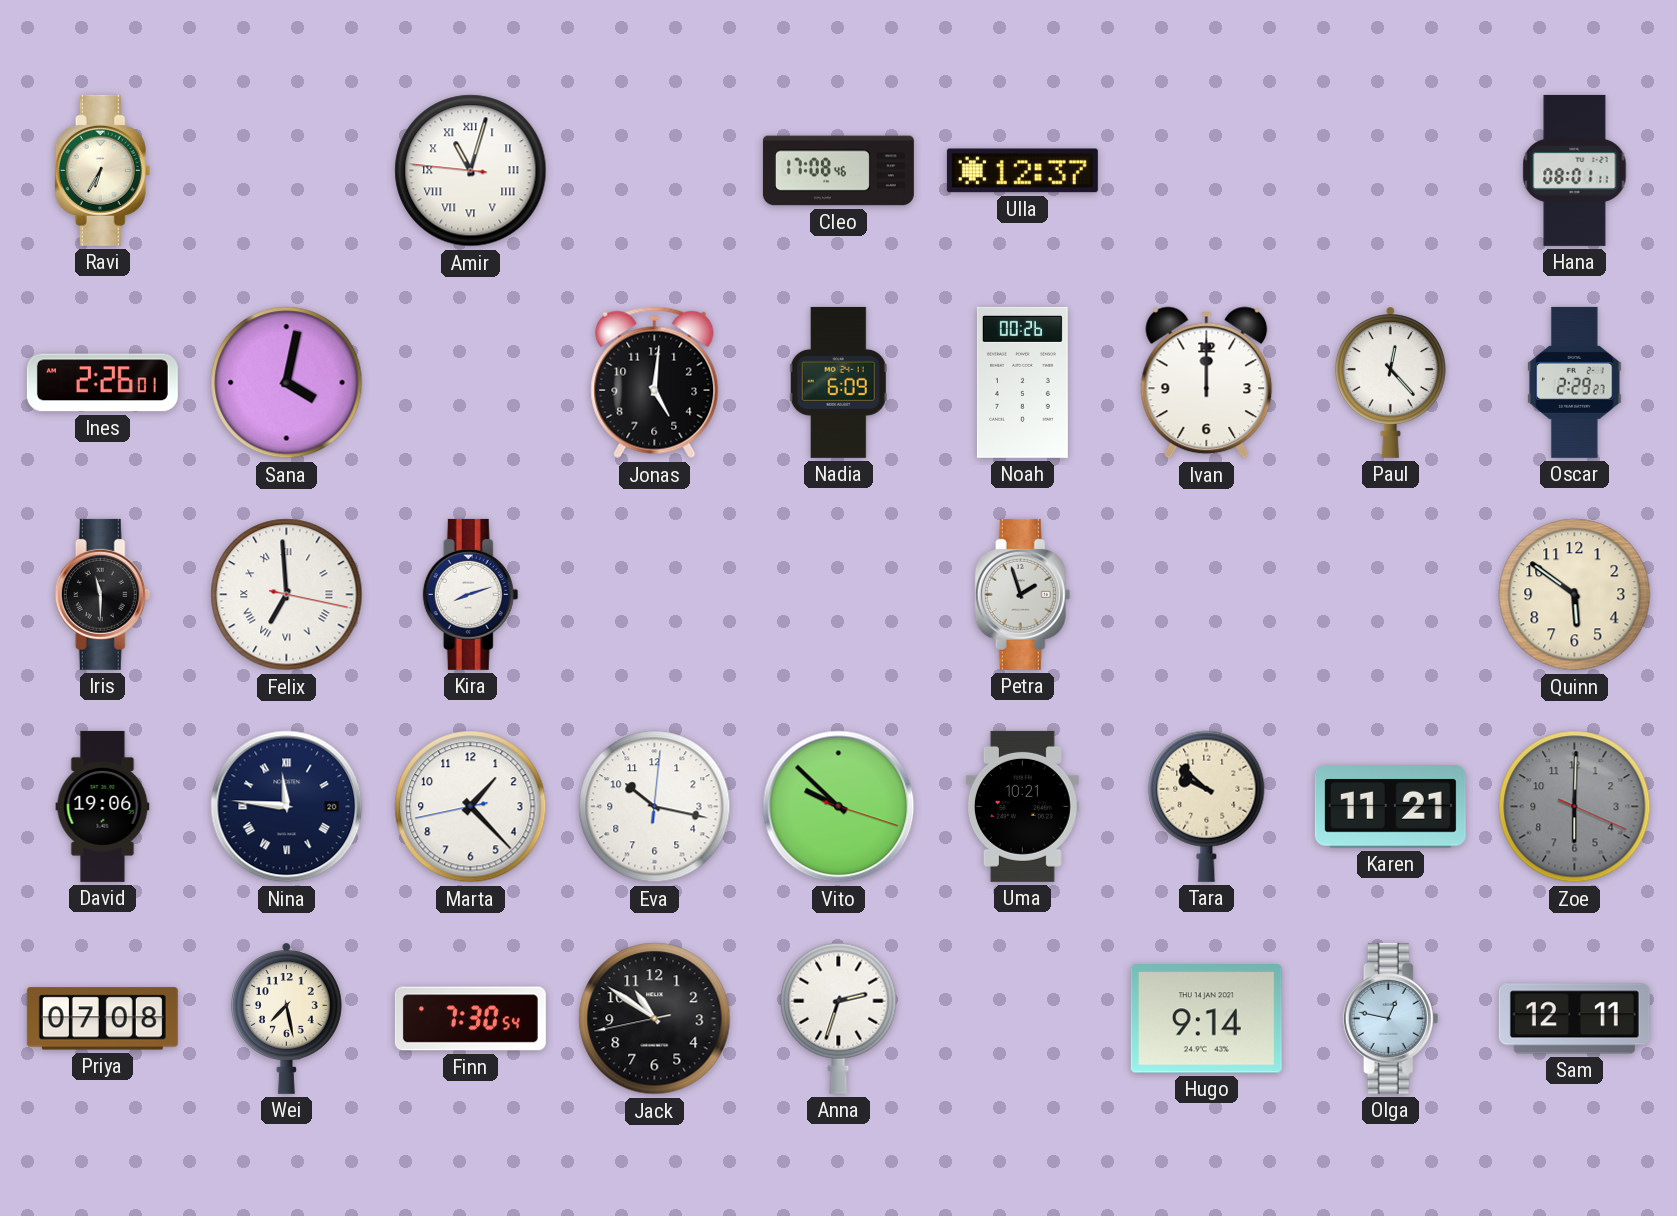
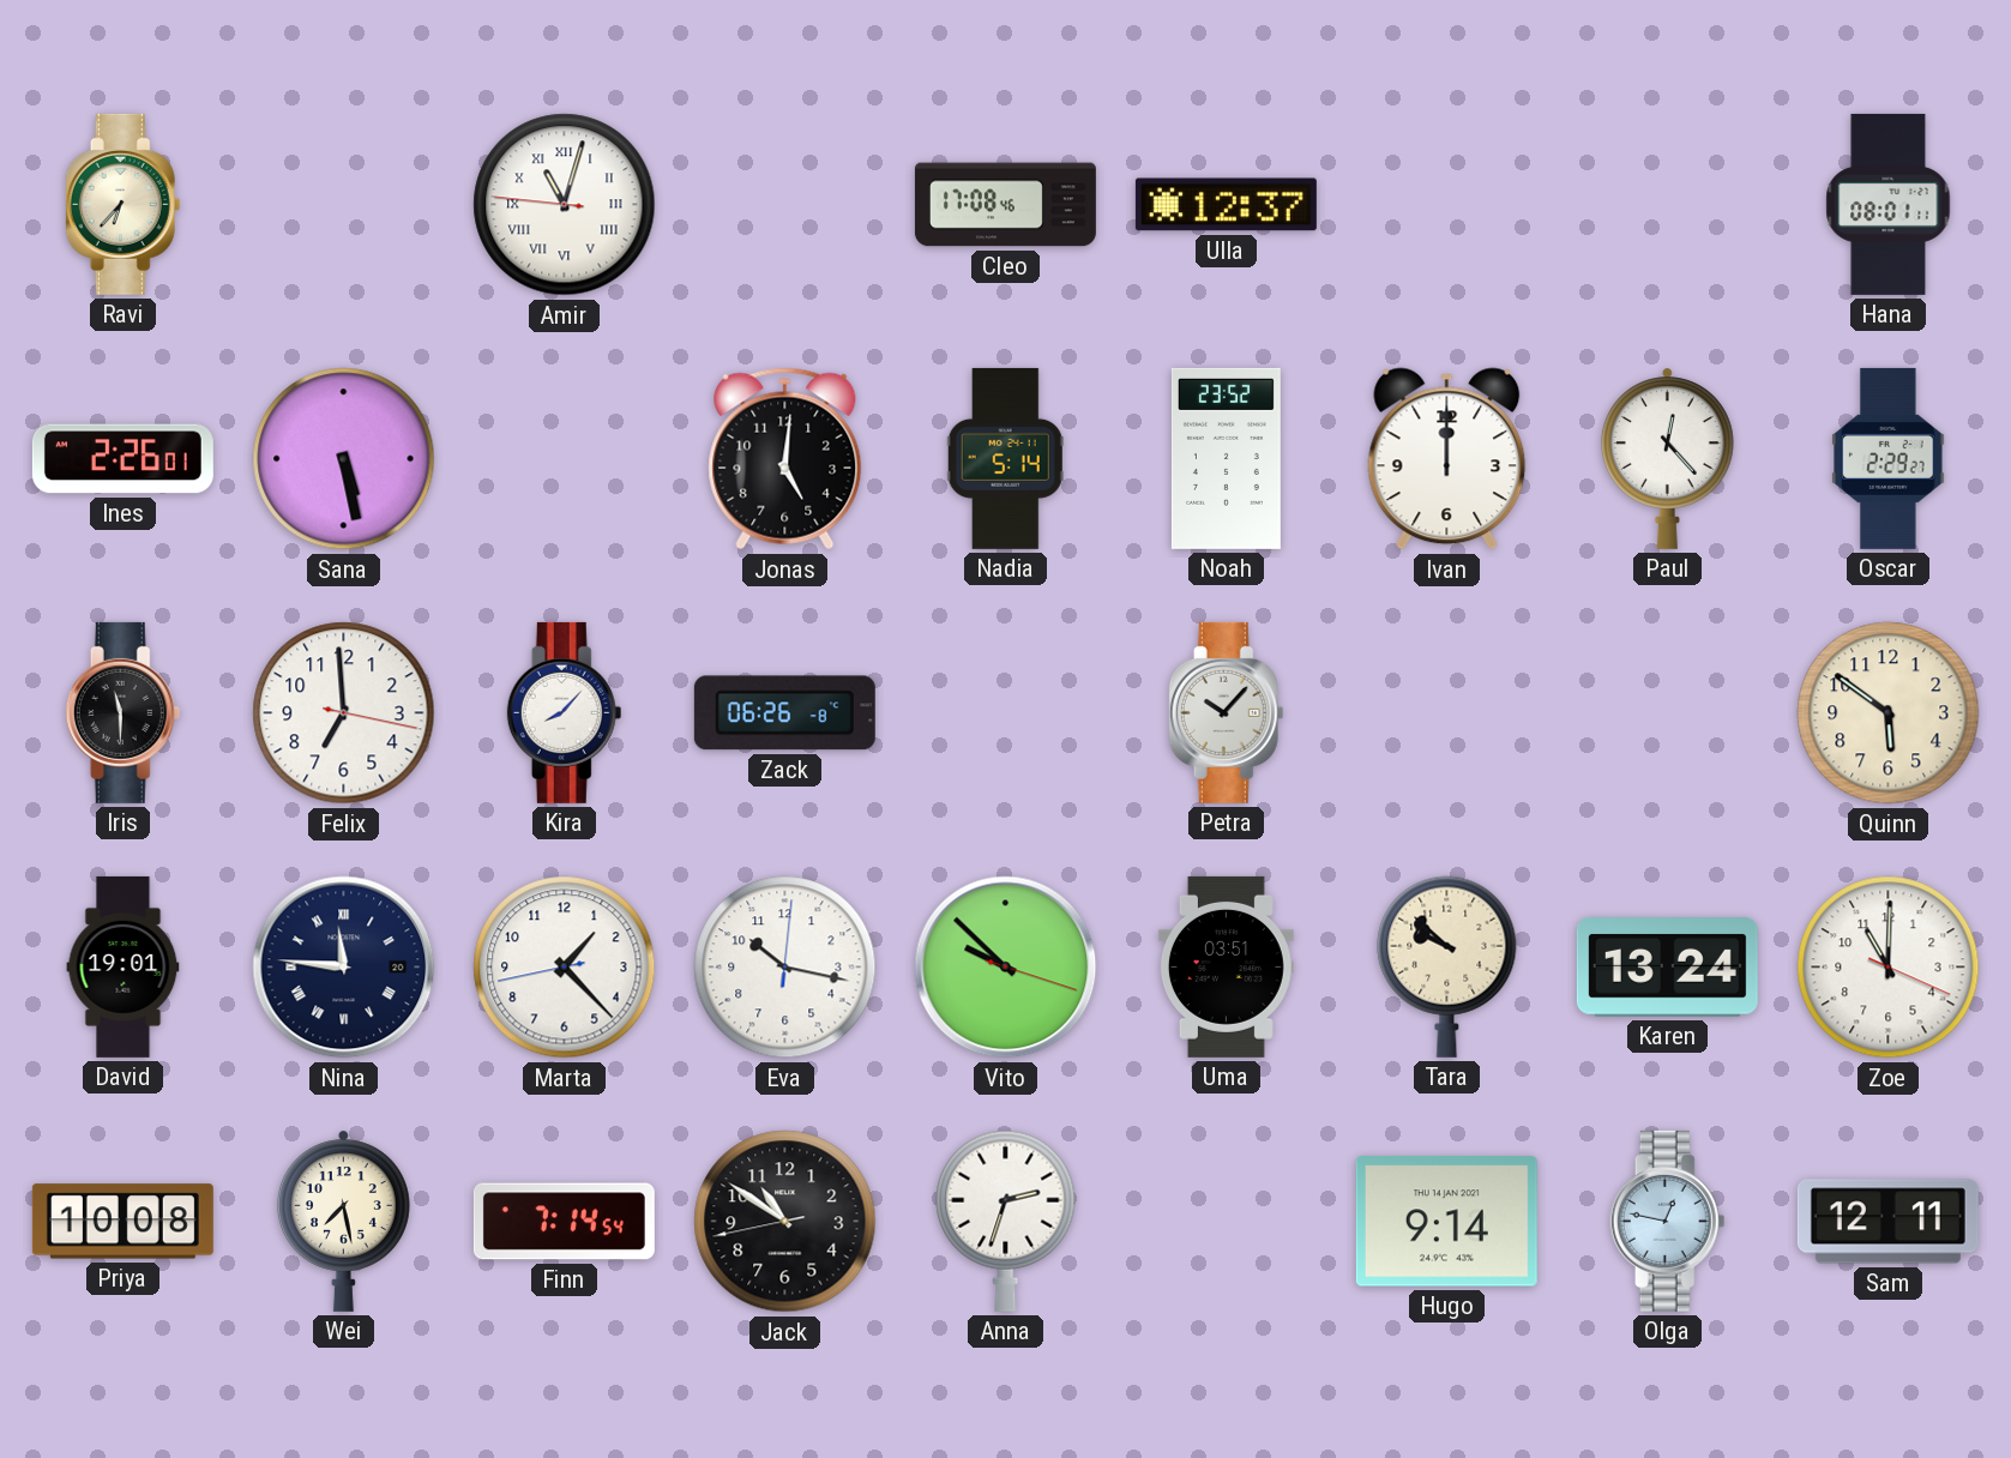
Ravi: 6:35 -> 6:37
Sana: 4:02 -> 5:28
Nadia: 6:09 -> 5:14
Noah: 00:26 -> 23:52
Felix numerals: Roman -> Arabic
Kira: 8:12 -> 8:07
Zack: none -> 06:26
Petra: 1:57 -> 10:07
David: 19:06 -> 19:01
Uma: 10:21 -> 03:51
Karen: 11:21 -> 13:24
Zoe: 6:00 -> 11:00
Zoe dial: grey -> white
Priya: 07:08 -> 10:08
Finn: 7:30 -> 7:14
